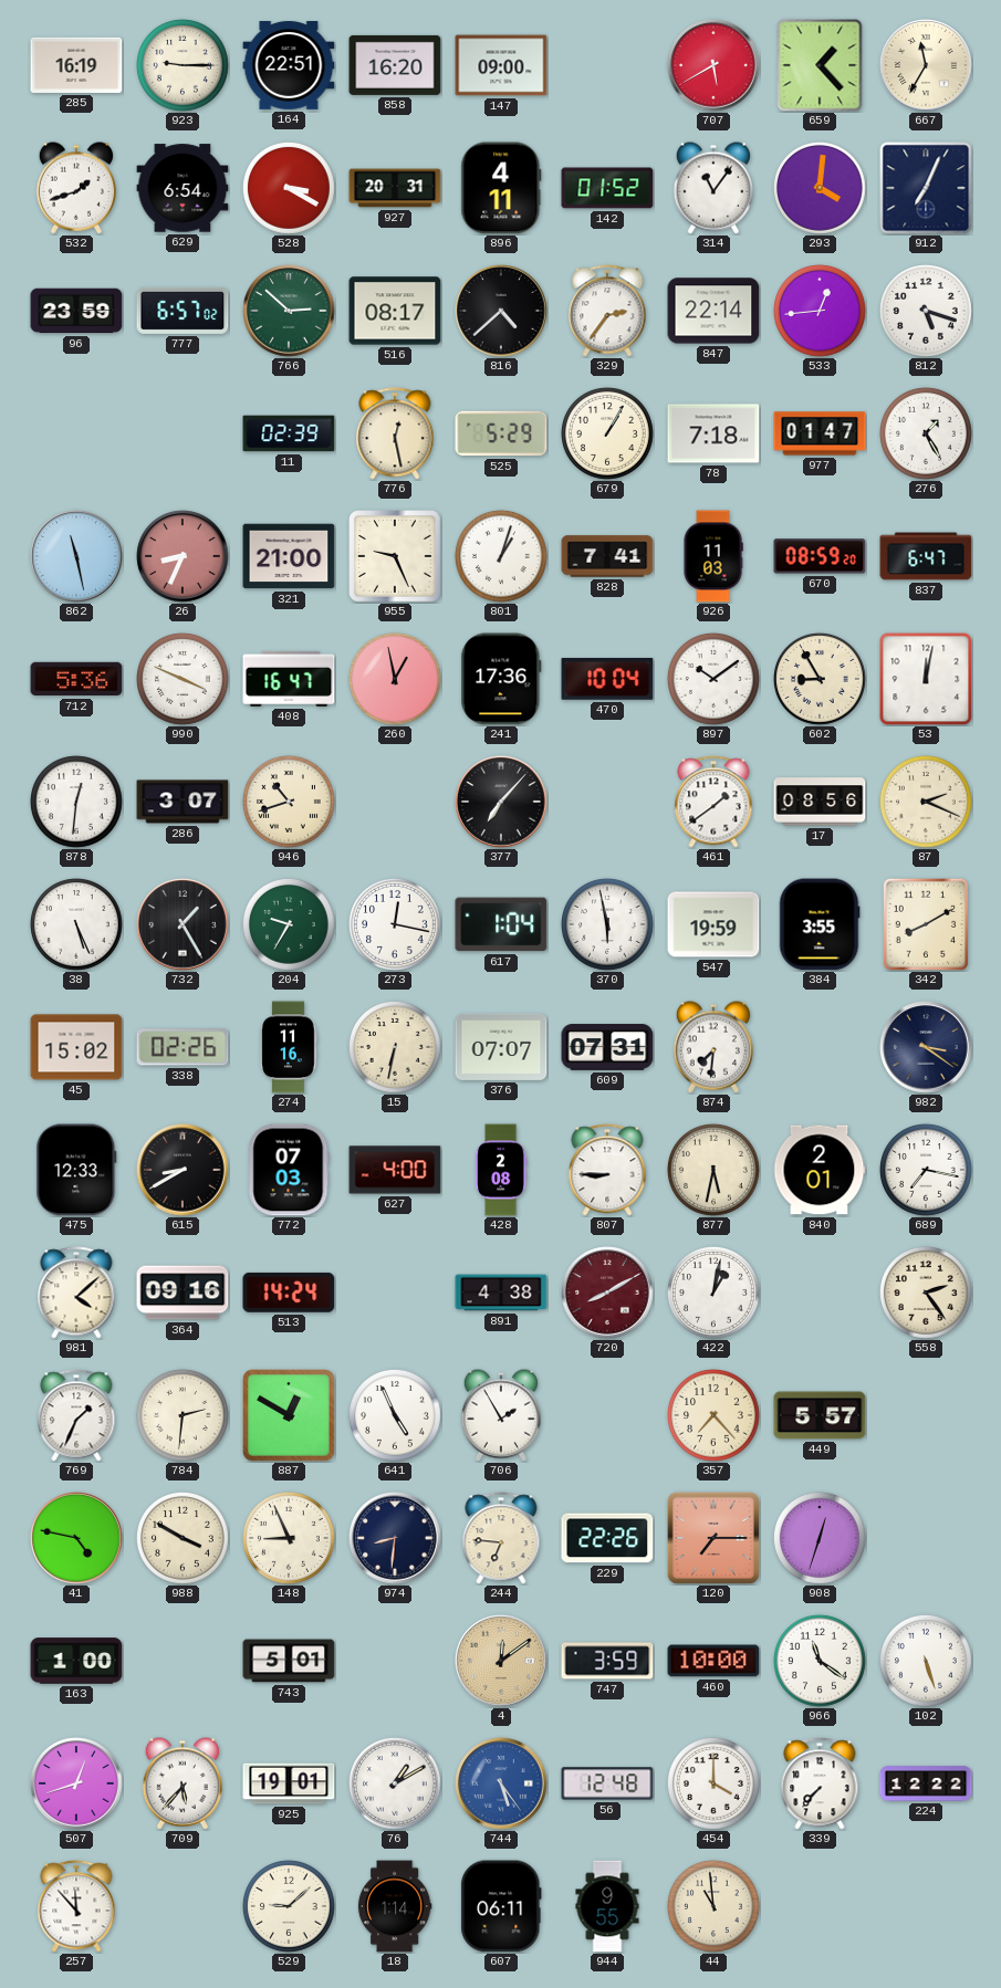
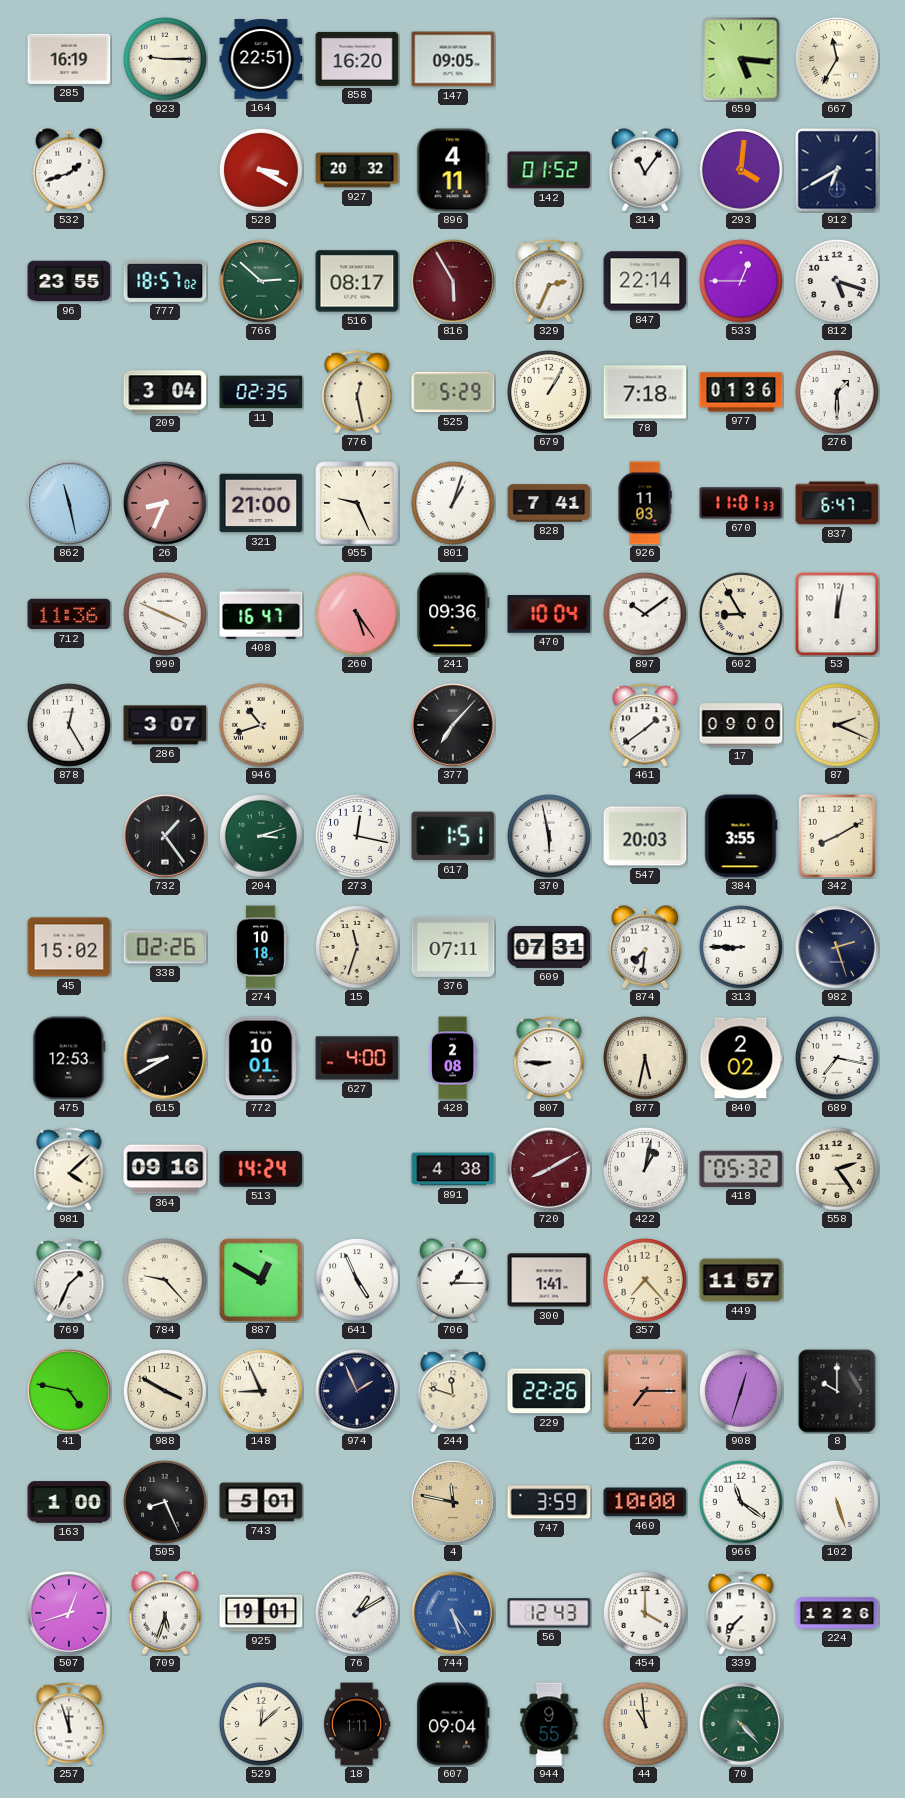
147: 09:00 -> 09:05
707: 5:40 -> none
659: 1:23 -> 5:16
629: 6:54 -> none
927: 20:31 -> 20:32
912: 7:04 -> 6:40
96: 23:59 -> 23:55
777: 6:57 -> 18:57
816: 4:38 -> 5:55
816 dial: black -> burgundy
329: 2:36 -> 2:34
533: 12:44 -> 12:45
209: none -> 3:04
11: 02:39 -> 02:35
977: 01:47 -> 01:36
276: 1:25 -> 1:30
670: 08:59 -> 11:01
712: 5:36 -> 11:36
260: 12:58 -> 5:24
241: 17:36 -> 09:36
878: 12:31 -> 12:25
17: 08:56 -> 09:00
38: 5:26 -> none
732: 1:25 -> 1:24
204: 9:35 -> 3:12
617: 1:04 -> 1:51
547: 19:59 -> 20:03
274: 11:16 -> 10:18
15: 6:32 -> 11:33
376: 07:07 -> 07:11
313: none -> 8:45
982: 3:21 -> 2:27
475: 12:33 -> 12:53
772: 07:03 -> 10:01
840: 2:01 -> 2:02
418: none -> 05:32
784: 2:31 -> 9:23
706: 1:55 -> 1:15
300: none -> 1:41
449: 5:57 -> 11:57
974: 8:31 -> 1:56
244: 6:46 -> 11:48
8: none -> 10:00
505: none -> 8:26
4: 12:09 -> 11:47
709: 5:37 -> 5:33
56: 12:48 -> 12:43
224: 12:22 -> 12:26
257: 11:53 -> 11:57
529: 9:08 -> 12:08
18: 1:14 -> 1:11
607: 06:11 -> 09:04
70: none -> 4:23
